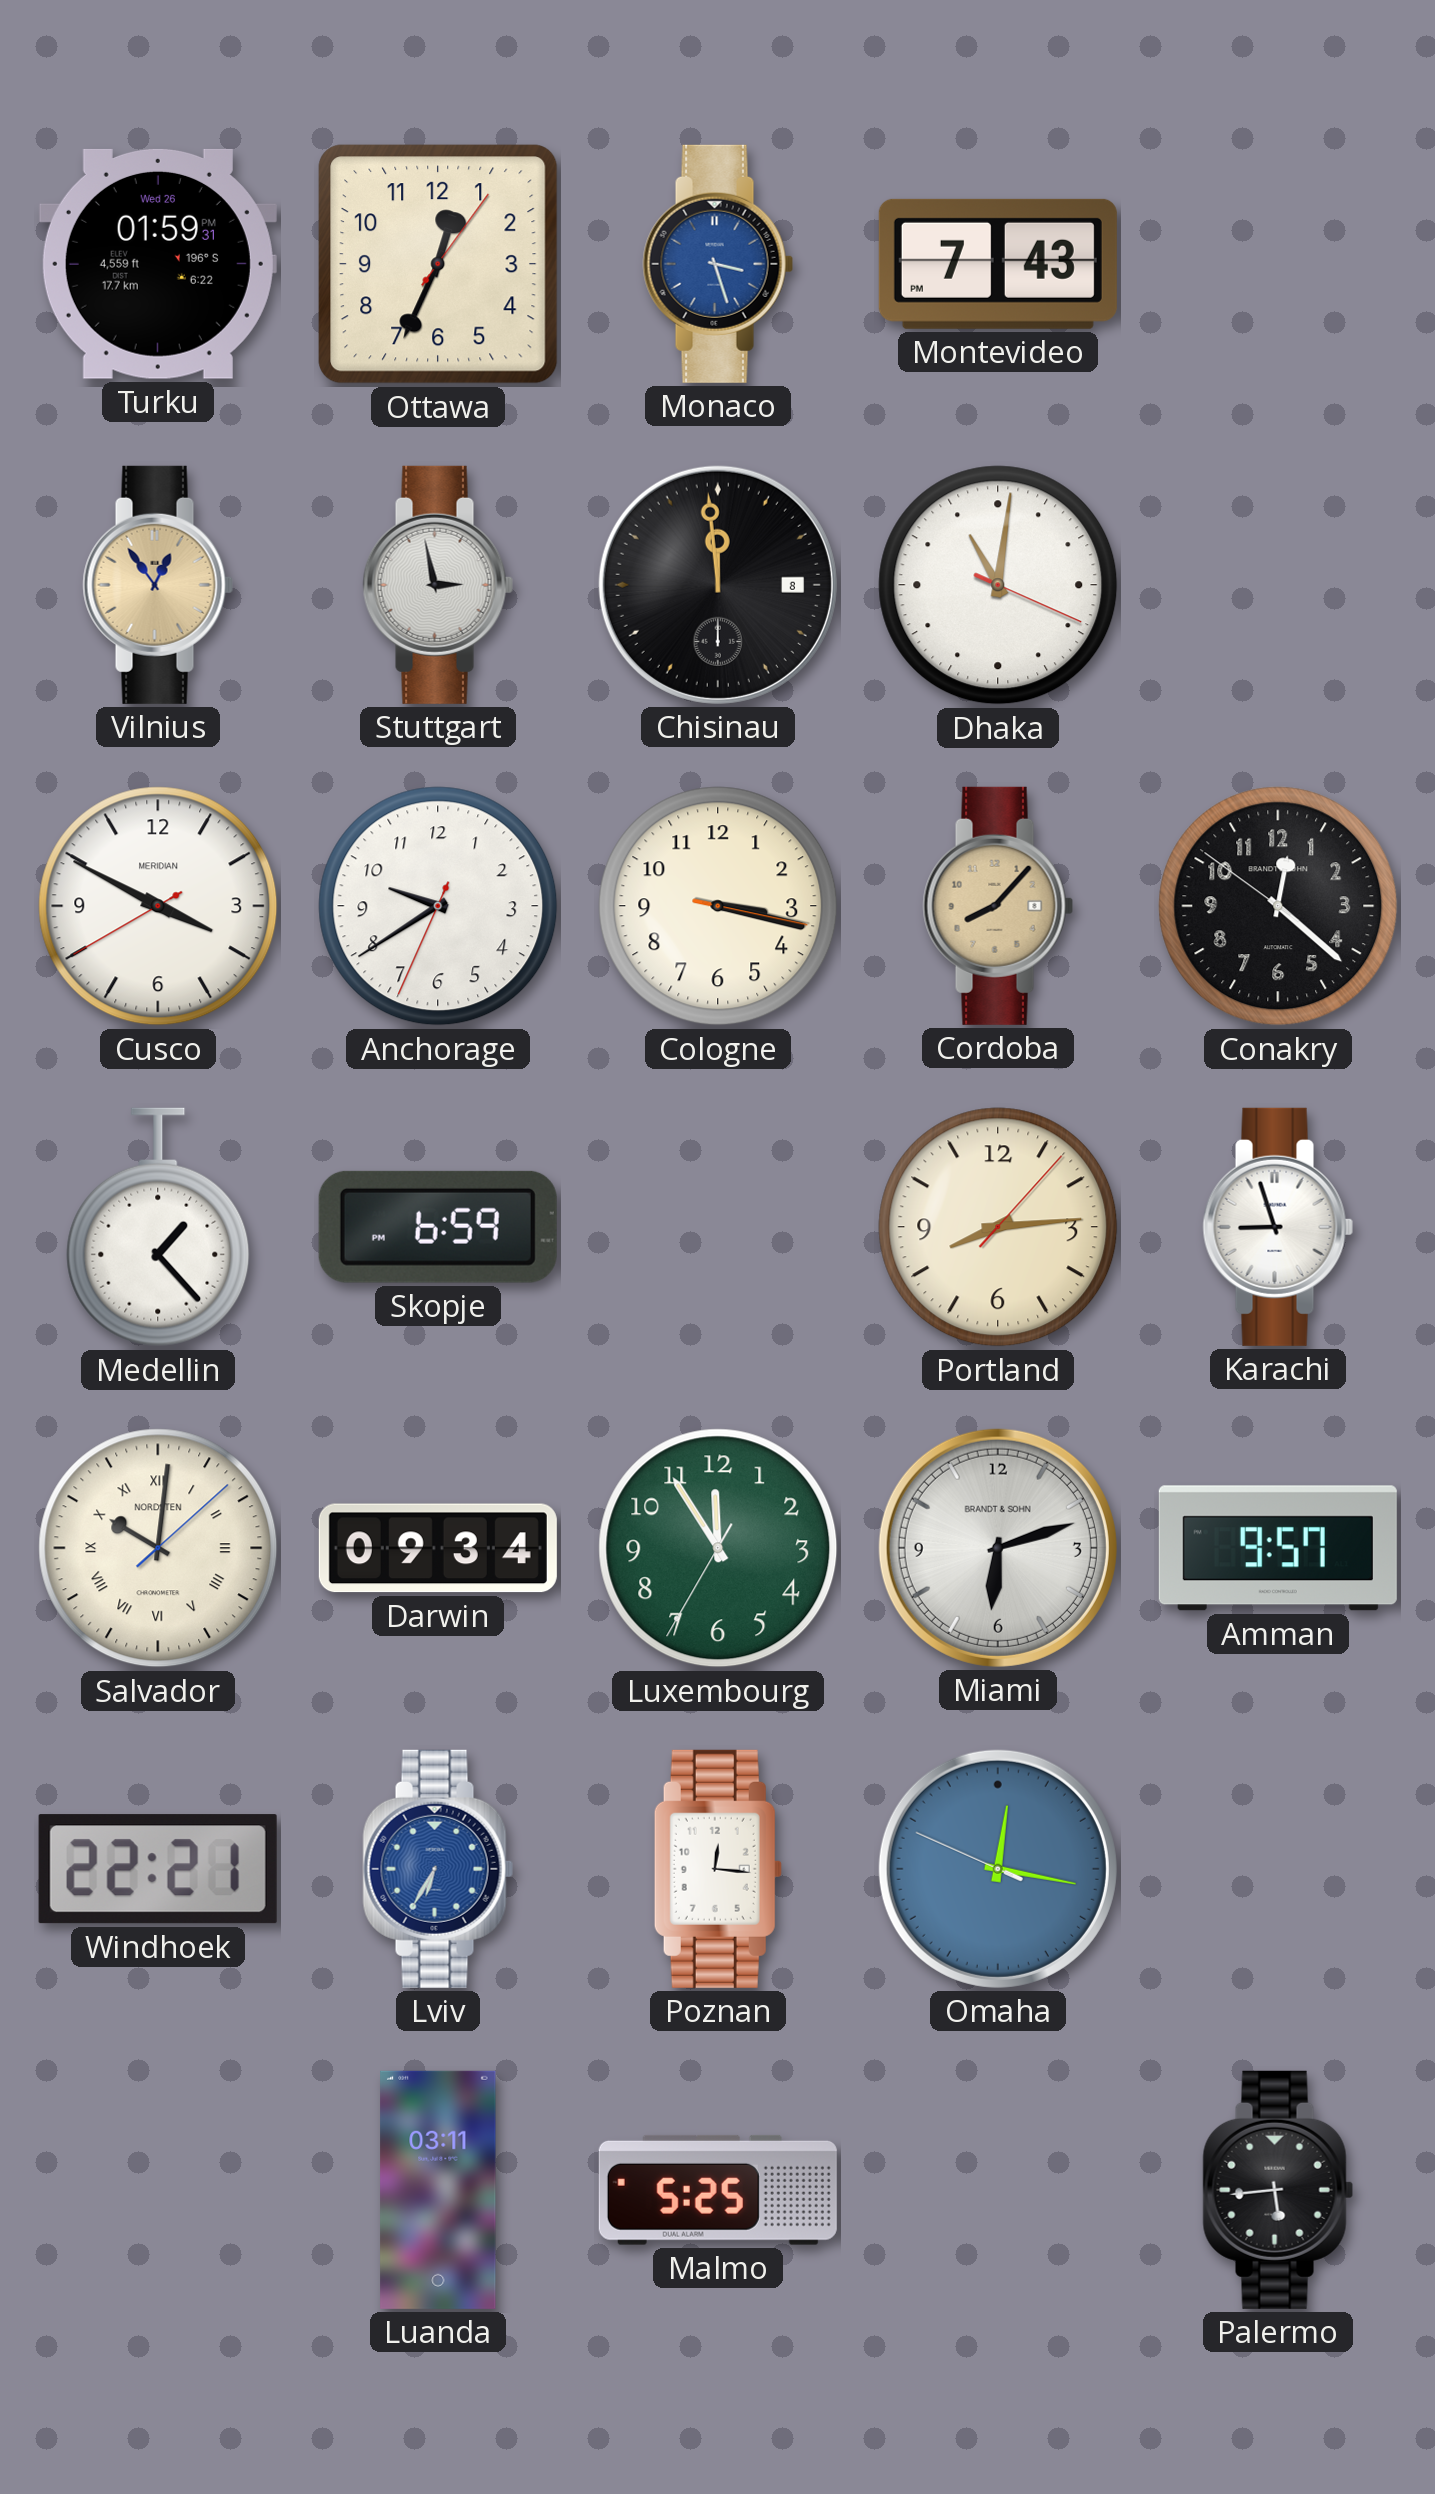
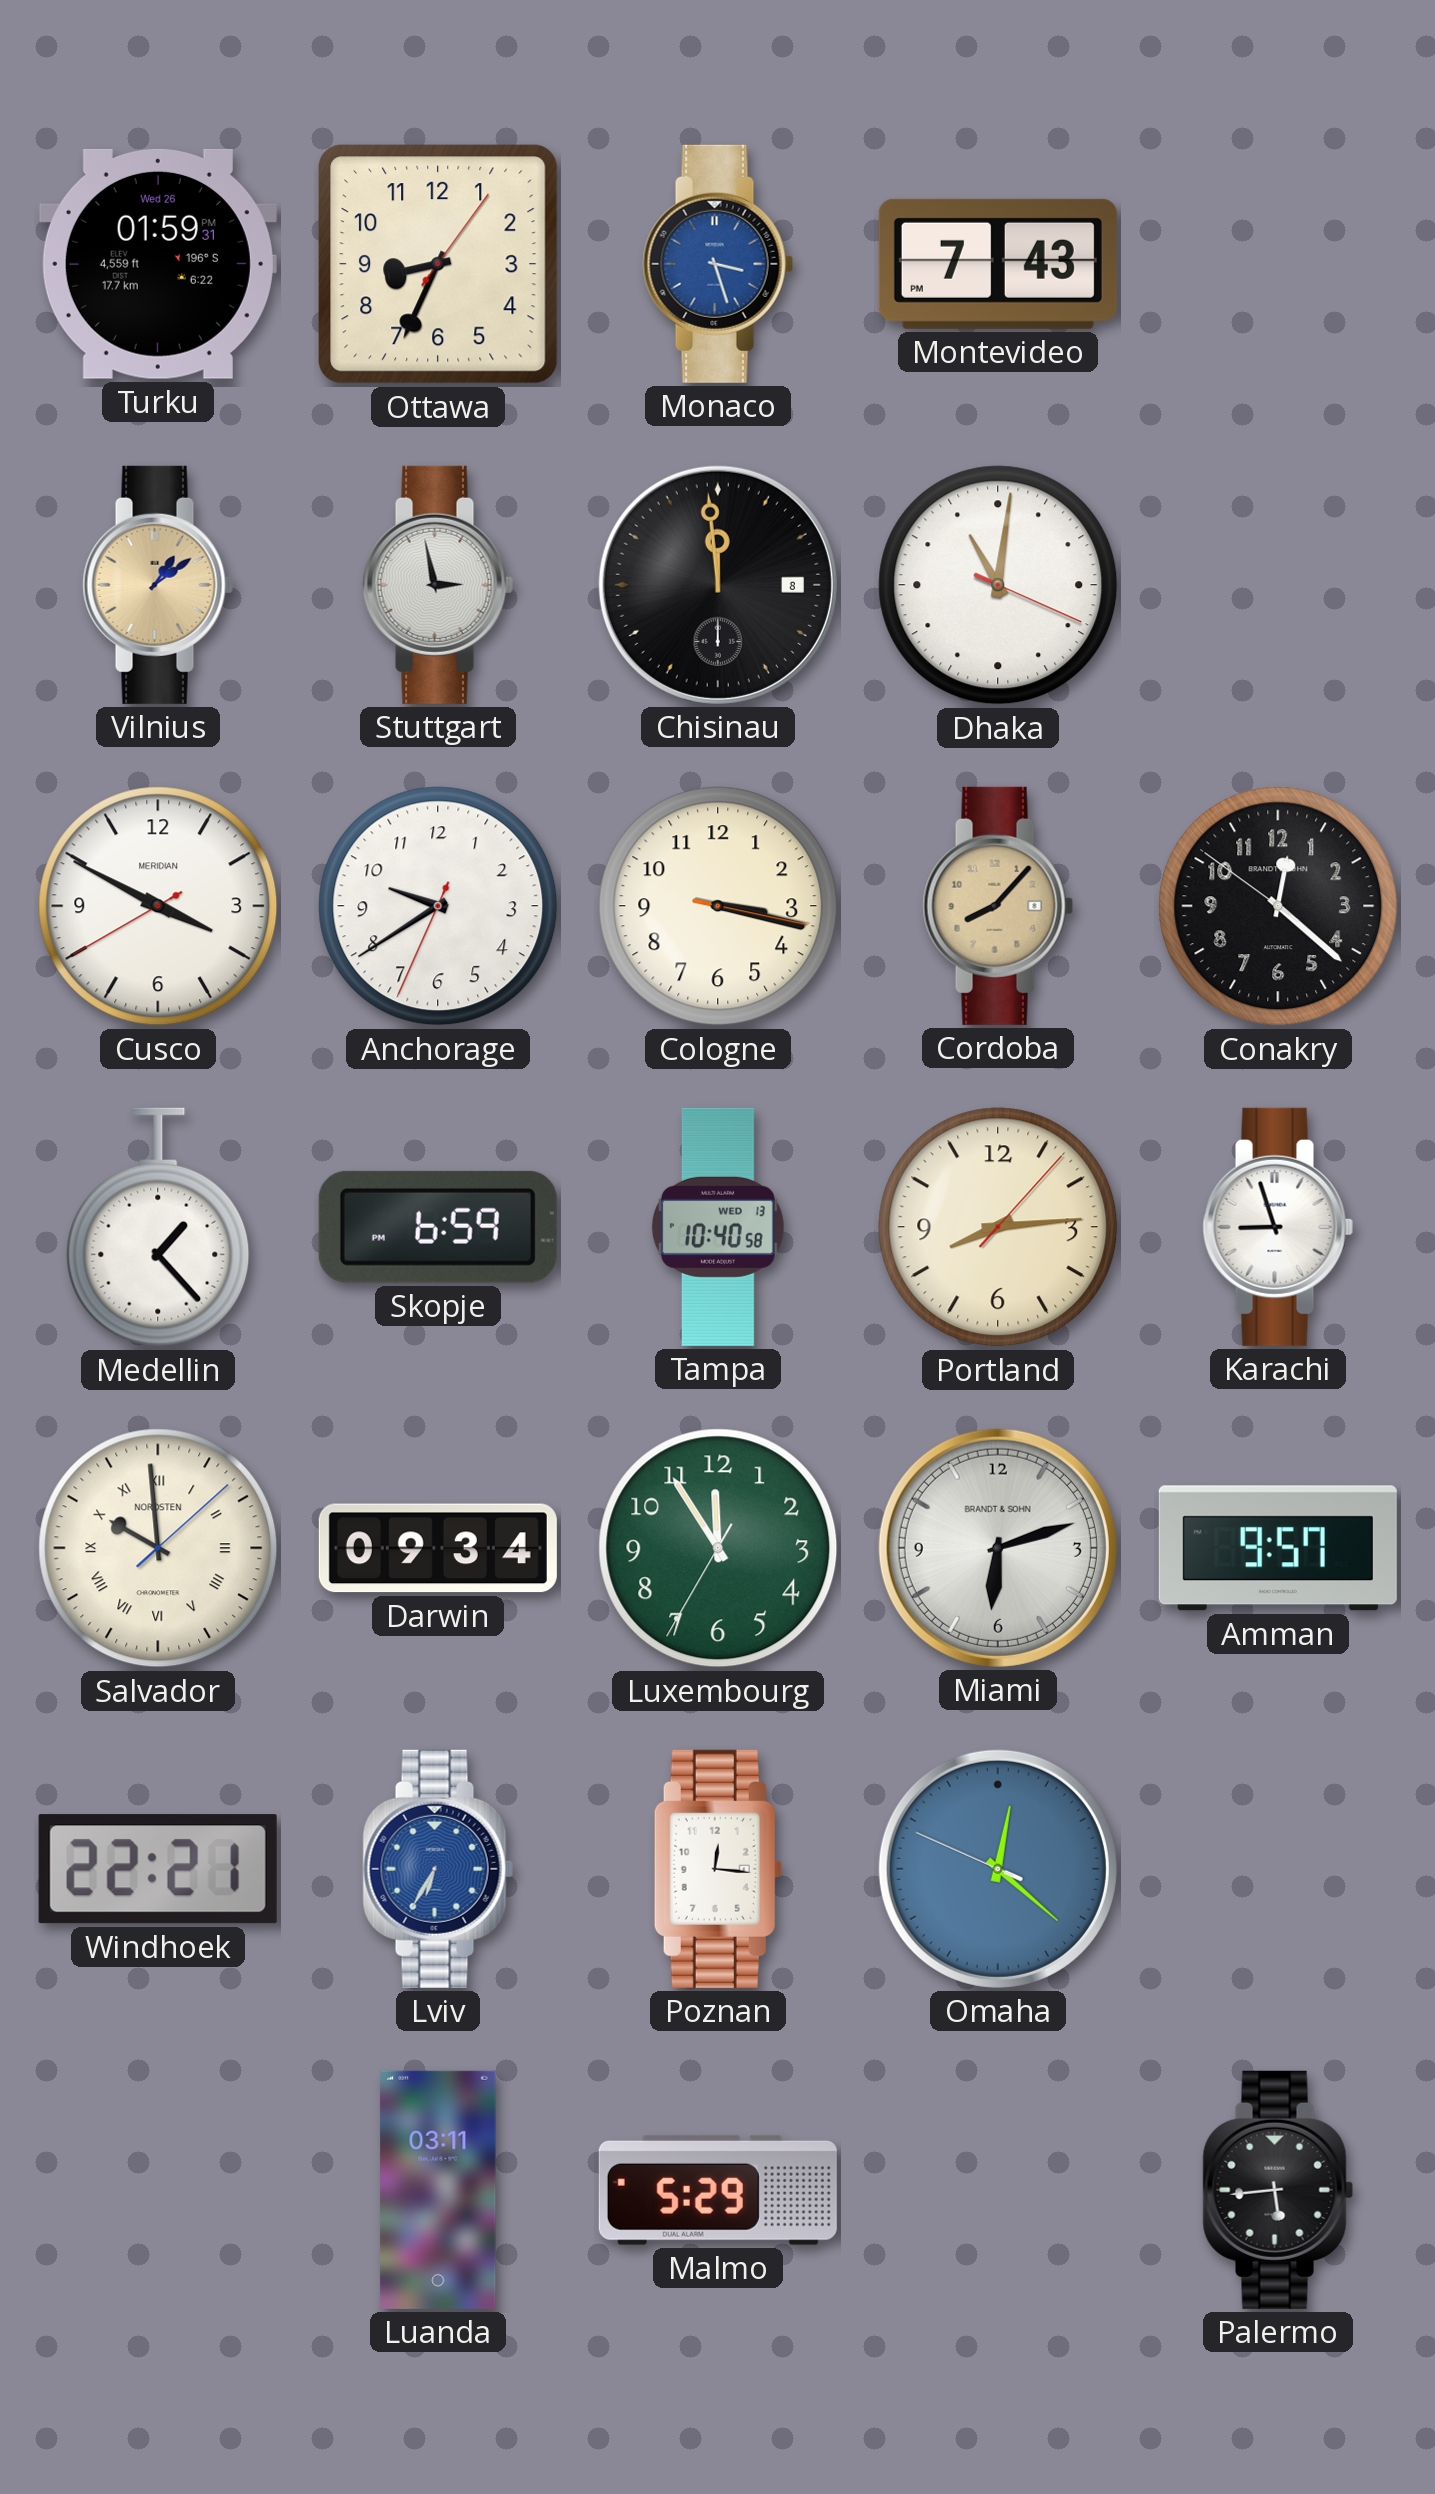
Ottawa: 12:34 -> 8:34
Vilnius: 12:54 -> 1:09
Tampa: none -> 10:40
Salvador: 10:01 -> 9:59
Omaha: 12:16 -> 12:21
Malmo: 5:25 -> 5:29
